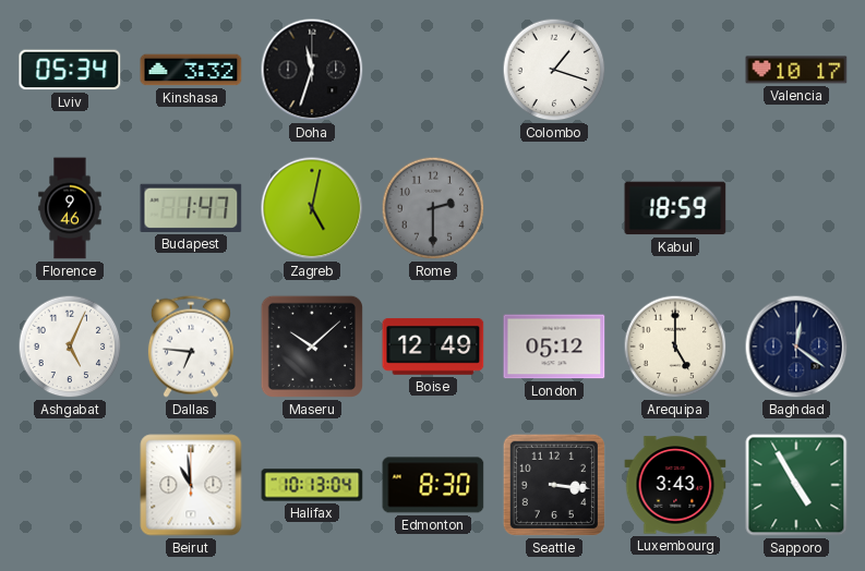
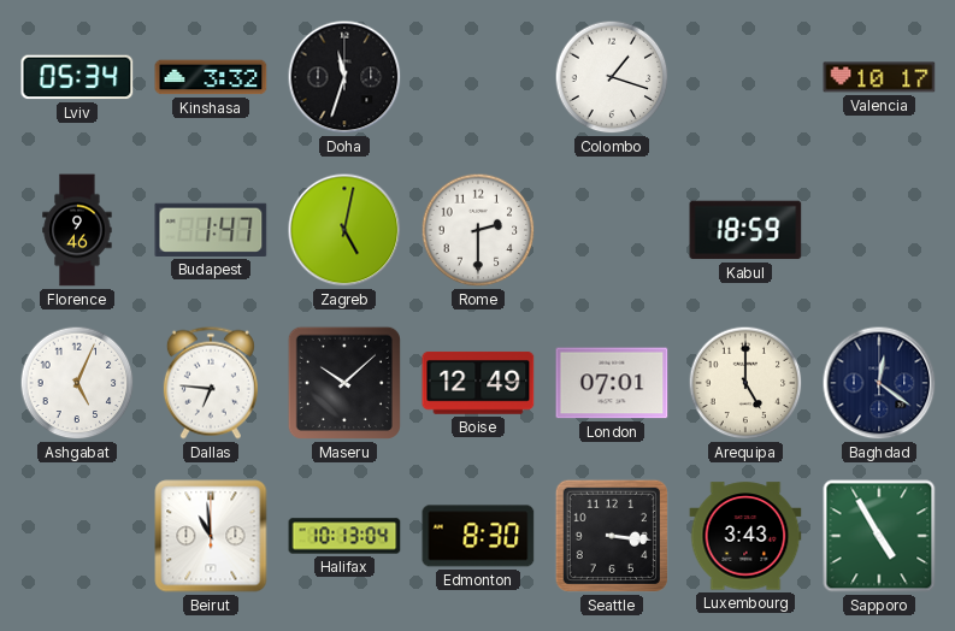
Rome dial: grey -> white
London: 05:12 -> 07:01
